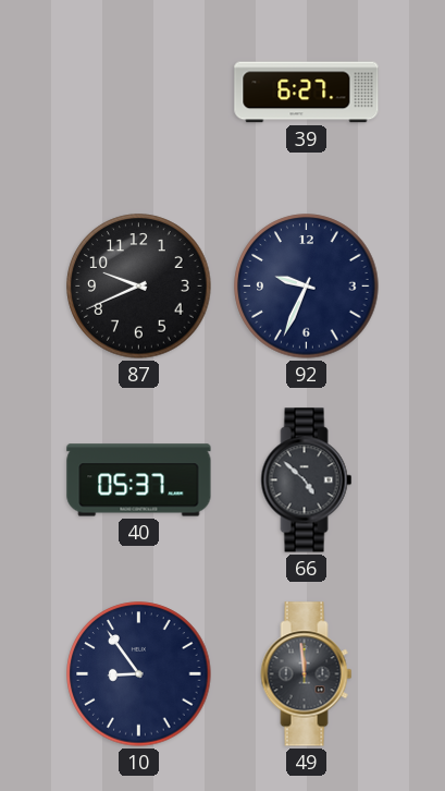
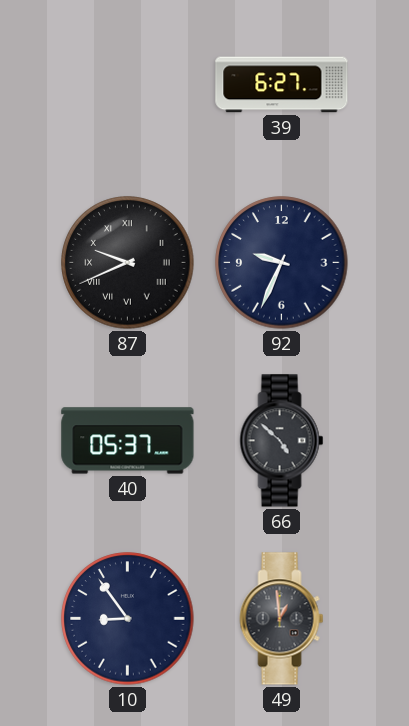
87 numerals: Arabic -> Roman
49: 11:59 -> 12:59
